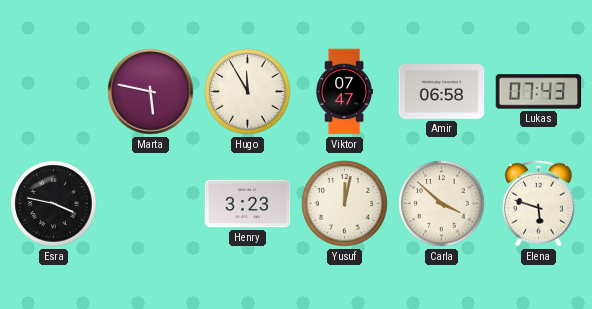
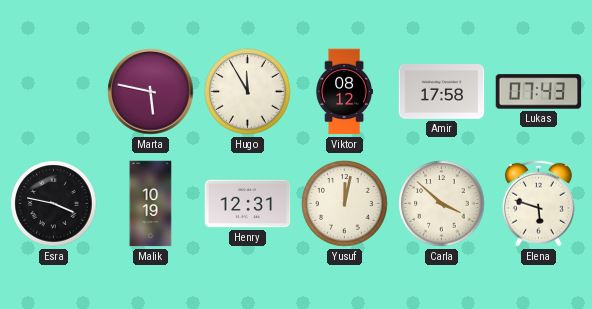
Viktor: 07:47 -> 08:12
Amir: 06:58 -> 17:58
Malik: none -> 10:19
Henry: 3:23 -> 12:31
